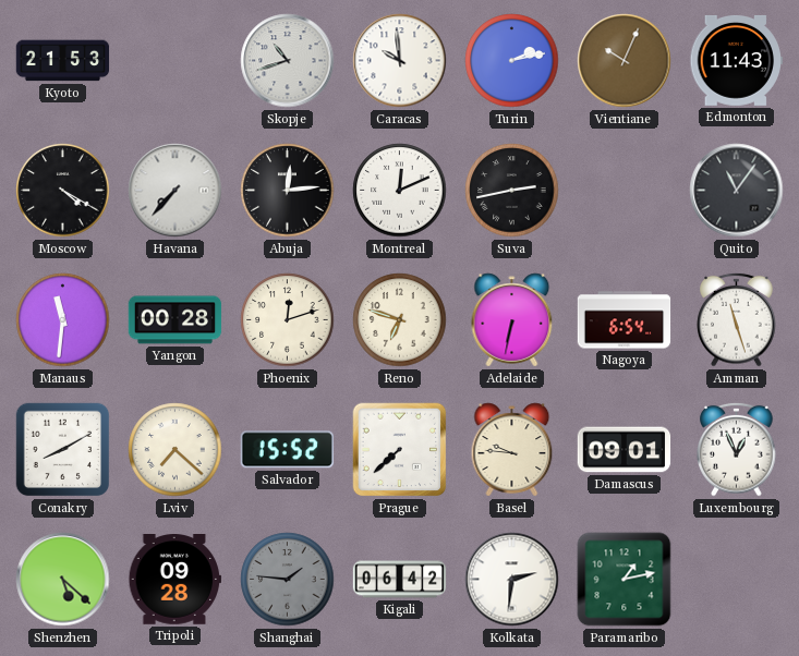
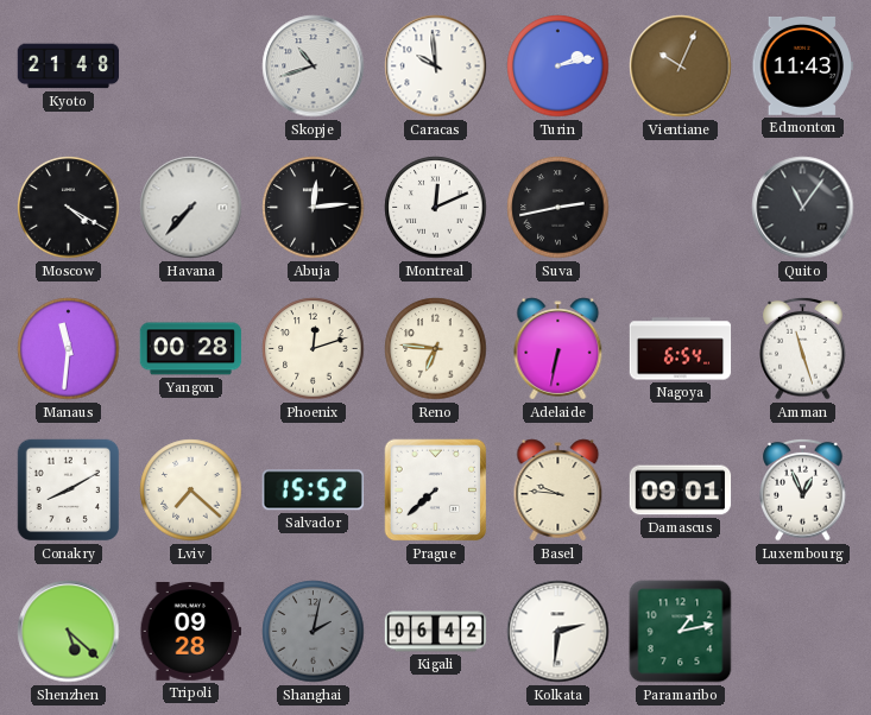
Kyoto: 21:53 -> 21:48
Reno: 6:48 -> 6:46
Shanghai: 1:46 -> 2:02
